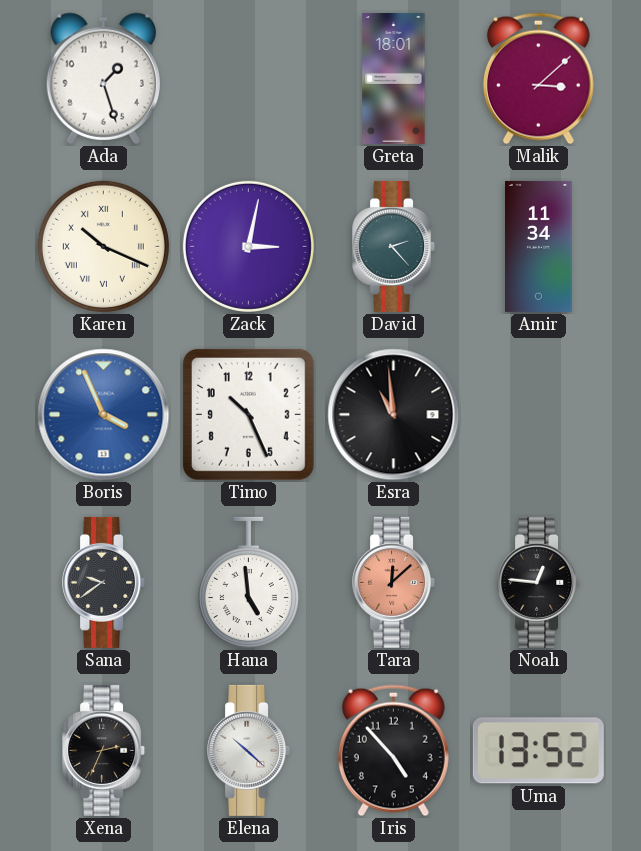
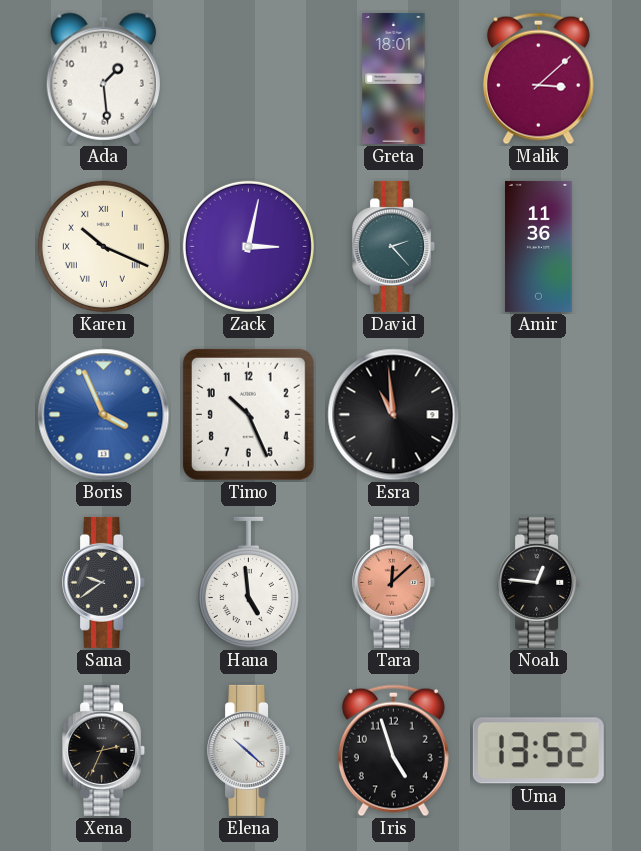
Ada: 1:27 -> 1:29
Amir: 11:34 -> 11:36
Iris: 4:53 -> 4:57
